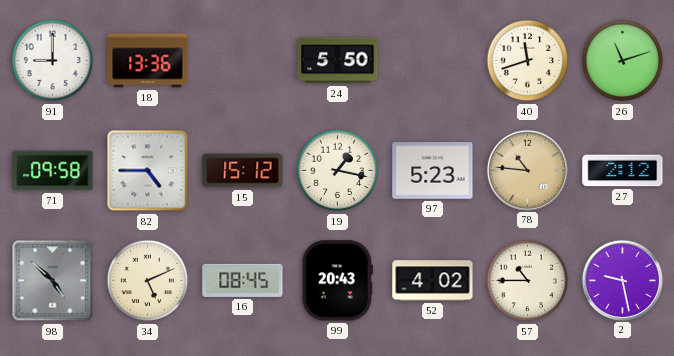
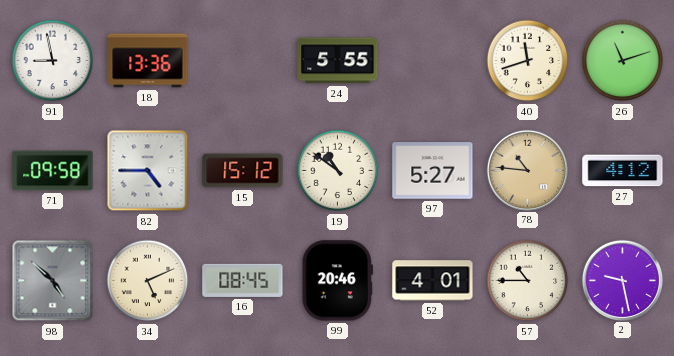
91: 9:00 -> 8:58
24: 5:50 -> 5:55
19: 1:17 -> 10:51
97: 5:23 -> 5:27
27: 2:12 -> 4:12
99: 20:43 -> 20:46
52: 4:02 -> 4:01
